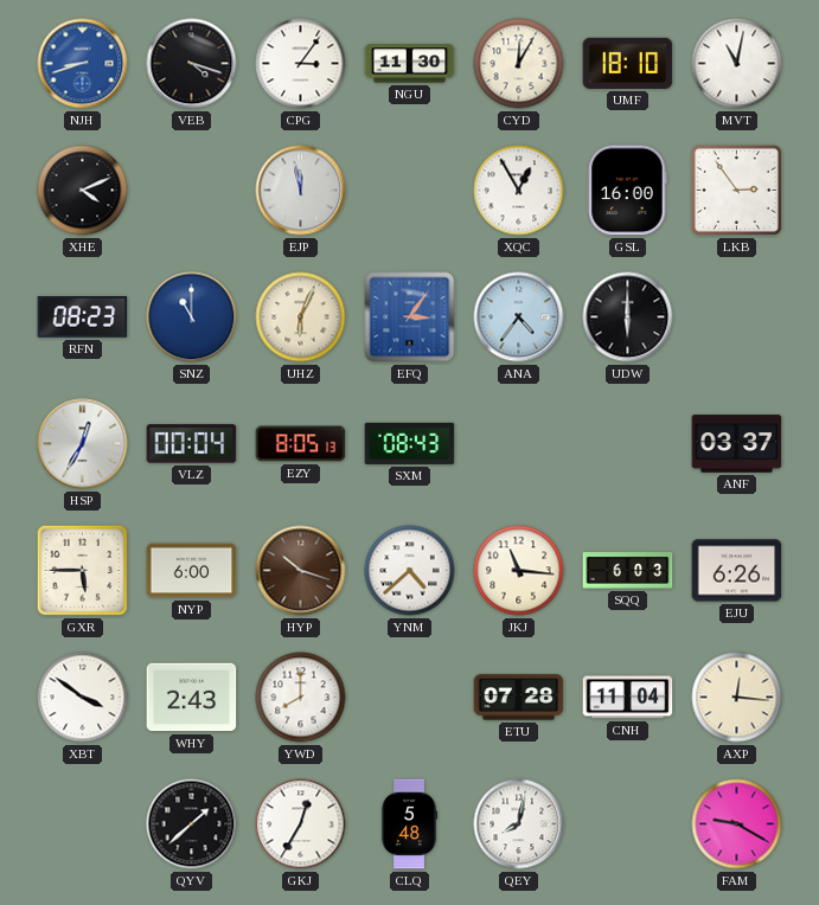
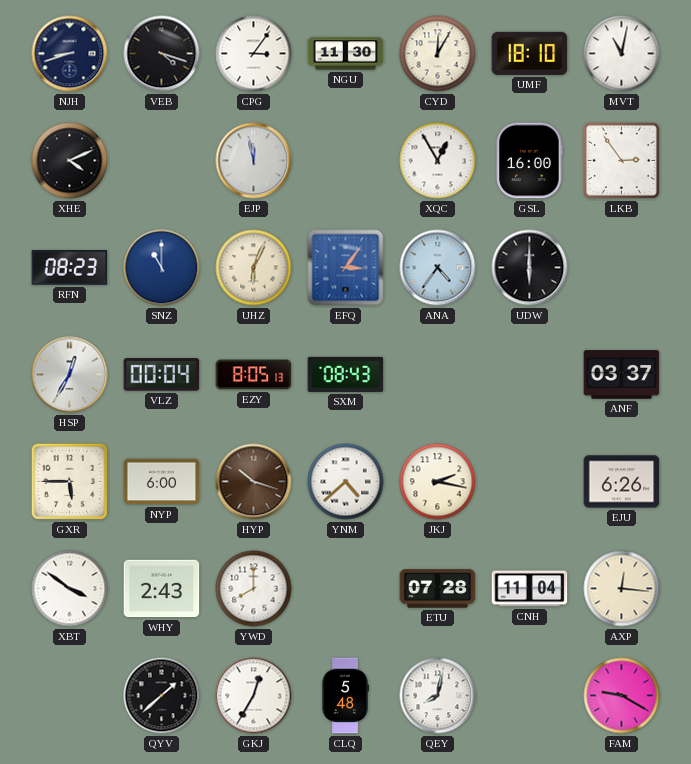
NJH dial: blue -> navy
JKJ: 11:16 -> 2:17
SQQ: 6:03 -> none
